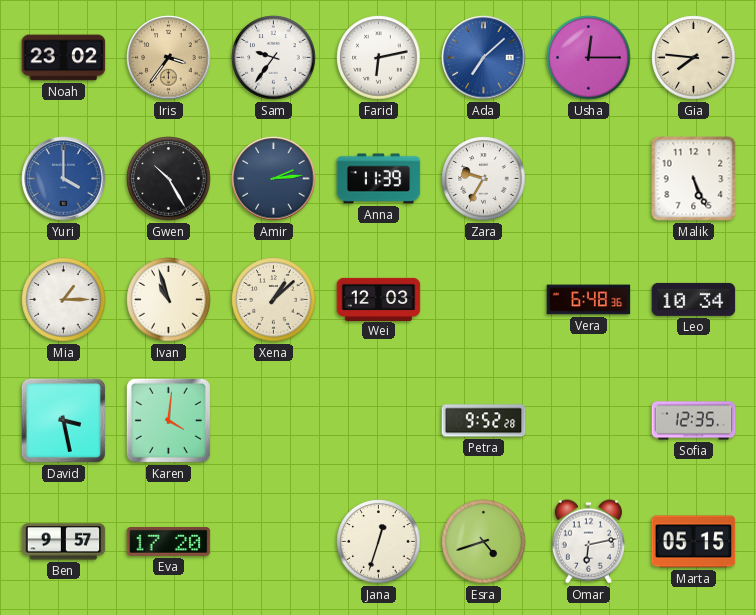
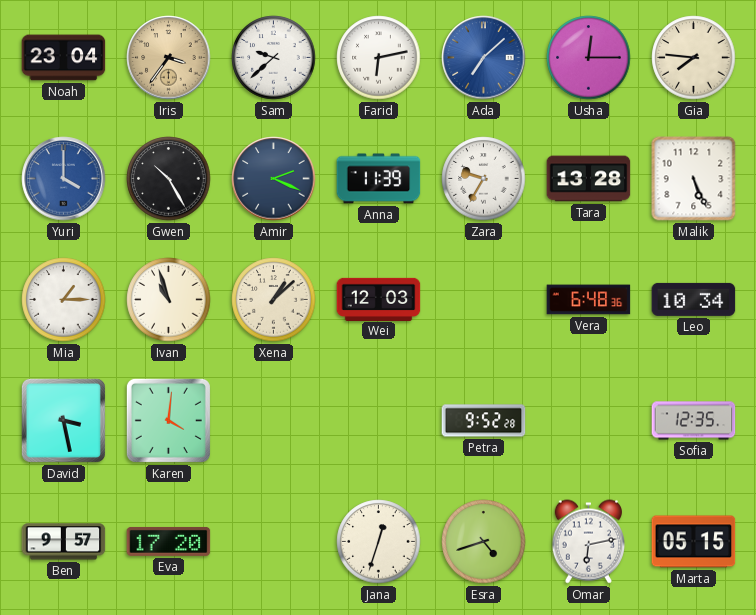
Noah: 23:02 -> 23:04
Sam: 9:36 -> 9:38
Amir: 2:14 -> 2:19
Tara: none -> 13:28
